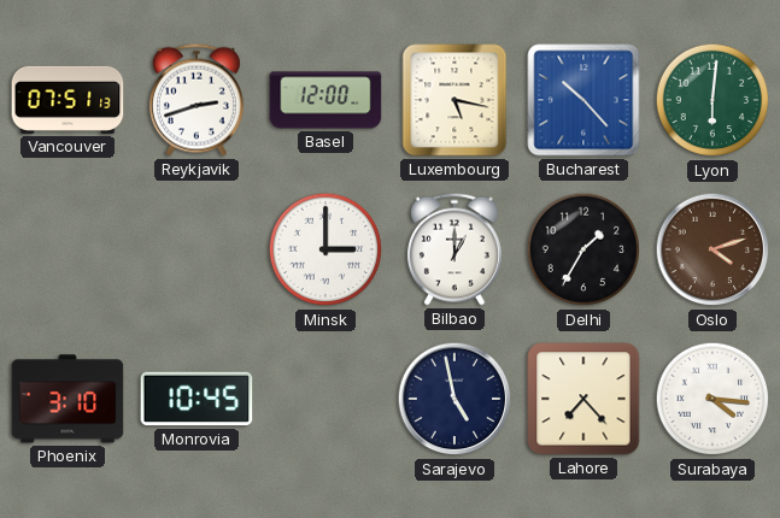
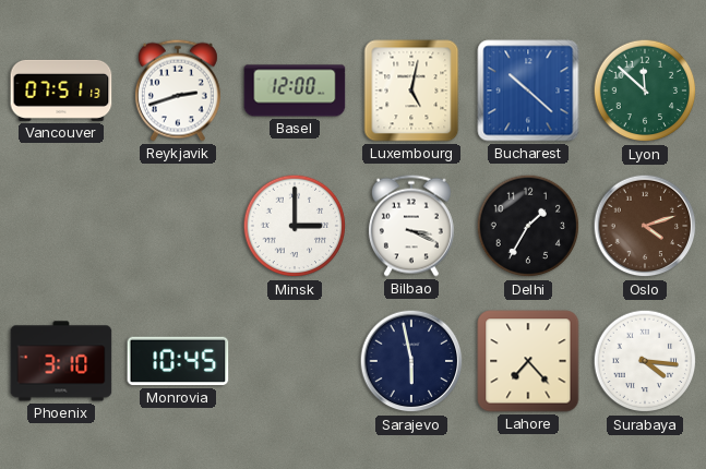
Luxembourg: 5:17 -> 5:02
Bucharest: 10:23 -> 10:22
Lyon: 6:01 -> 11:52
Bilbao: 1:00 -> 3:19
Sarajevo: 4:58 -> 5:58
